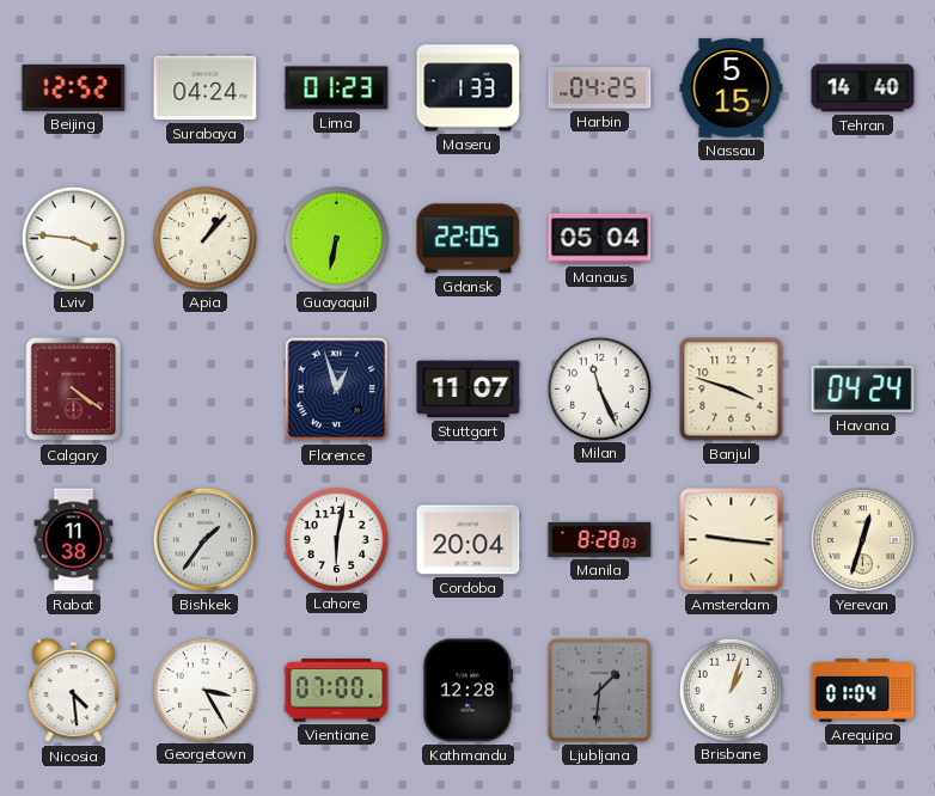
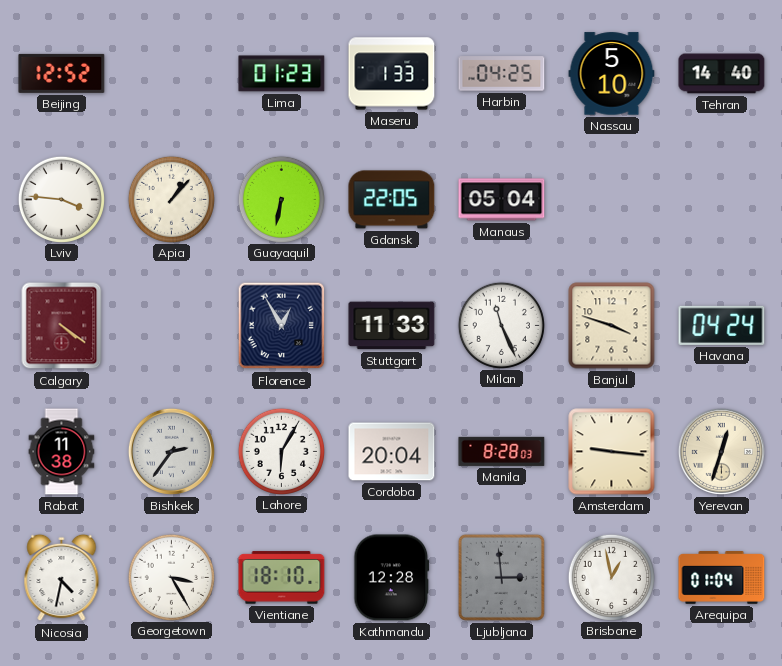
Surabaya: 04:24 -> none
Nassau: 5:15 -> 5:10
Florence: 12:57 -> 12:55
Stuttgart: 11:07 -> 11:33
Bishkek: 1:36 -> 2:36
Lahore: 6:02 -> 6:05
Nicosia: 4:29 -> 4:32
Vientiane: 07:00 -> 18:10
Ljubljana: 1:31 -> 2:59
Brisbane: 1:03 -> 12:58
